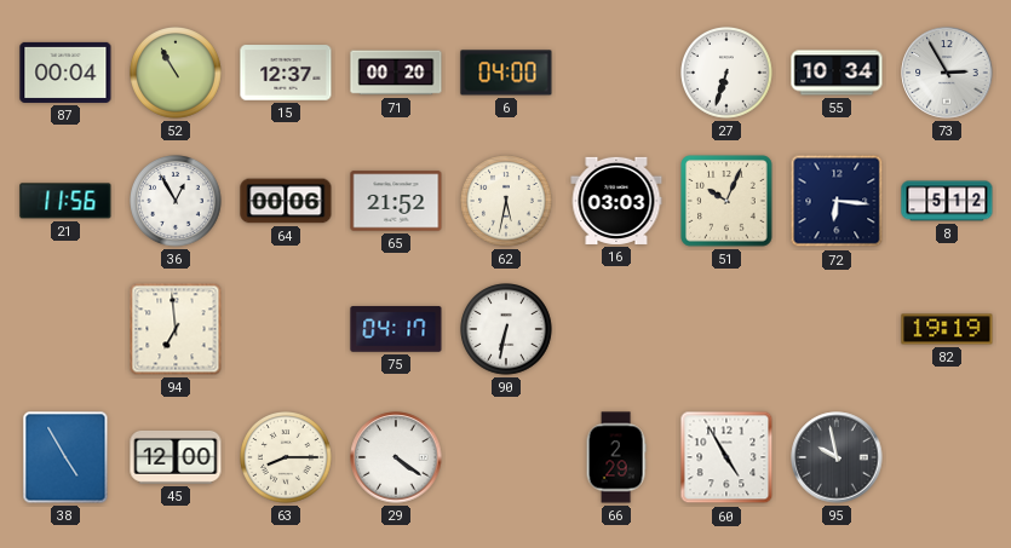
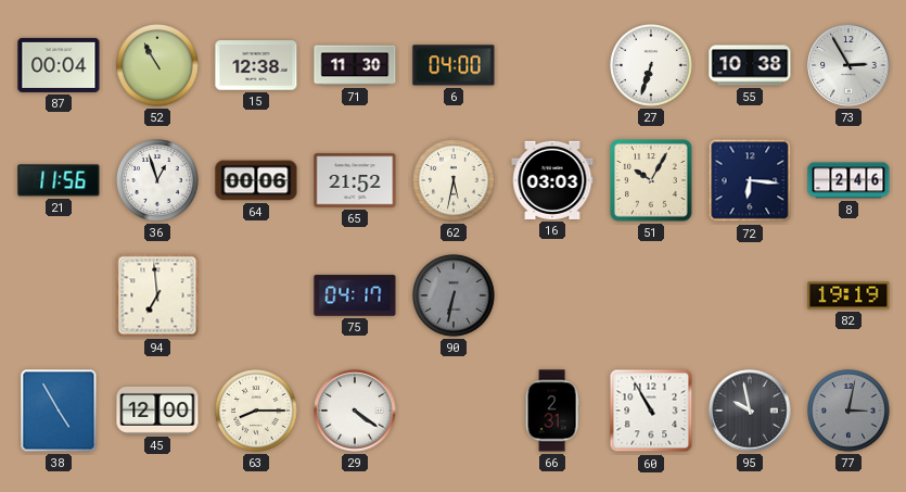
15: 12:37 -> 12:38
71: 00:20 -> 11:30
55: 10:34 -> 10:38
36: 12:55 -> 12:57
51: 10:04 -> 10:05
8: 5:12 -> 2:46
90 dial: white -> grey
66: 2:29 -> 2:31
60: 4:55 -> 10:55
77: none -> 3:02
